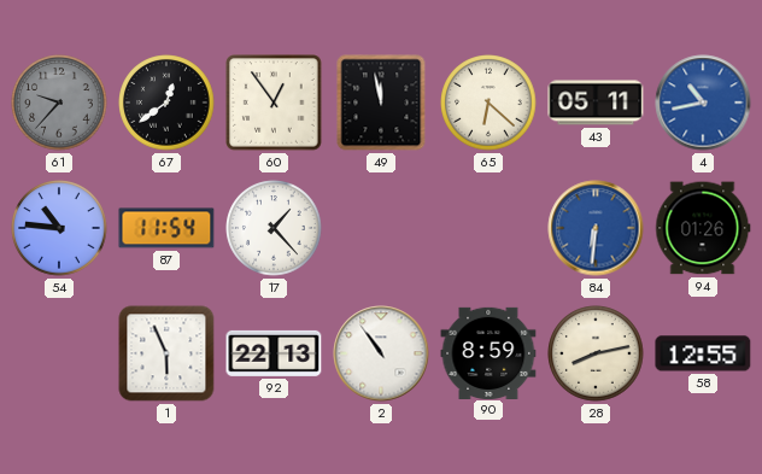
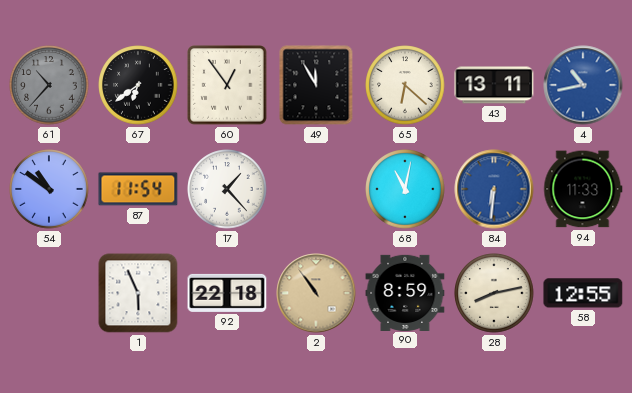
61: 9:37 -> 10:37
67: 12:39 -> 6:39
49: 11:58 -> 11:55
43: 05:11 -> 13:11
54: 10:46 -> 10:51
68: none -> 11:02
94: 01:26 -> 11:33
92: 22:13 -> 22:18
2 dial: white -> champagne
